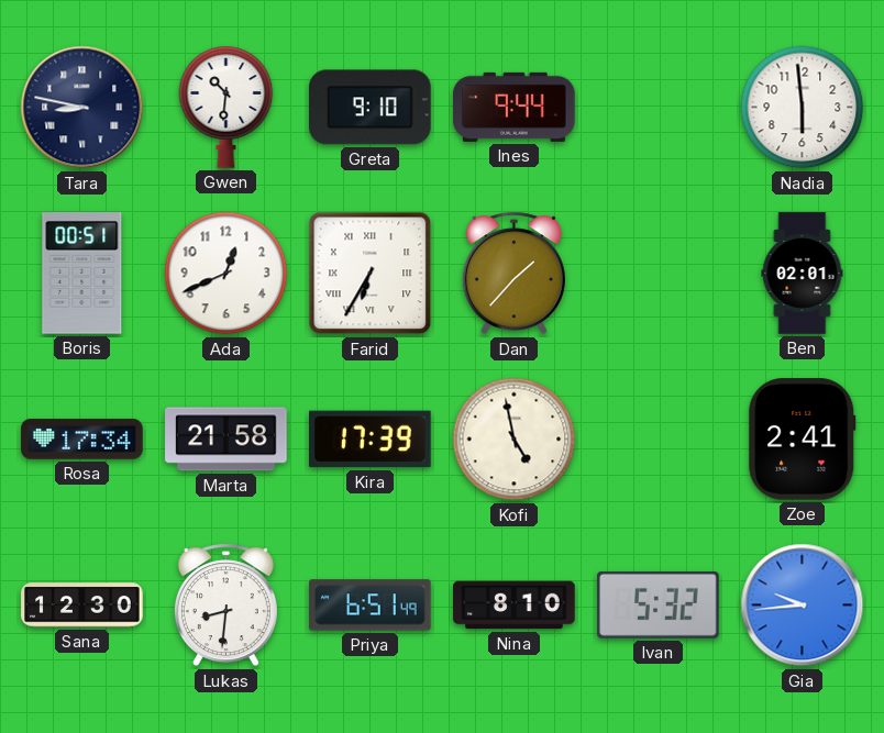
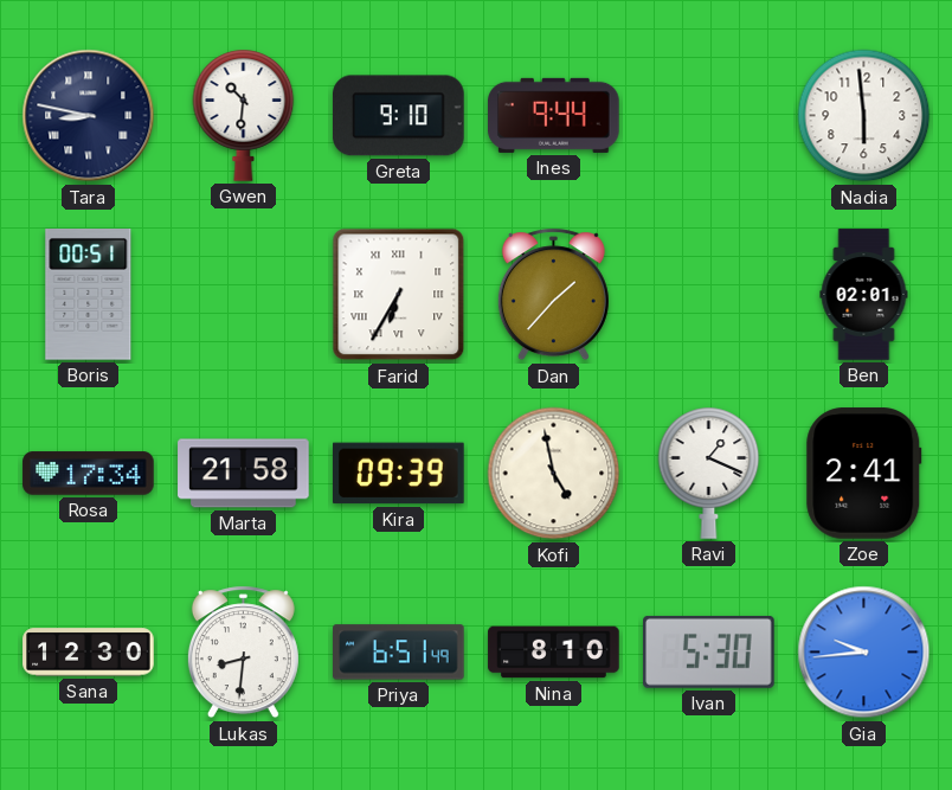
Ada: 12:41 -> none
Kira: 17:39 -> 09:39
Ravi: none -> 1:19
Ivan: 5:32 -> 5:30
